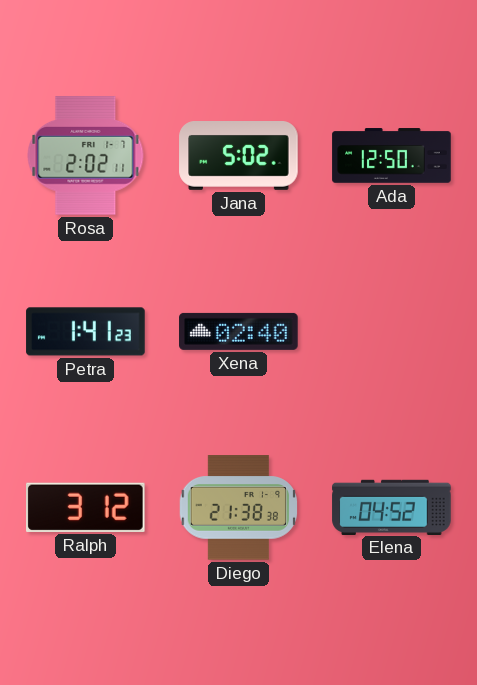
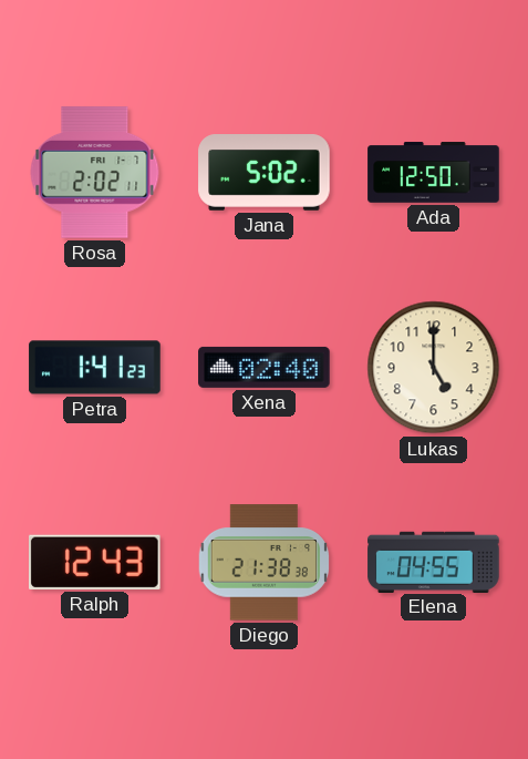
Lukas: none -> 5:00
Ralph: 3:12 -> 12:43
Elena: 04:52 -> 04:55
